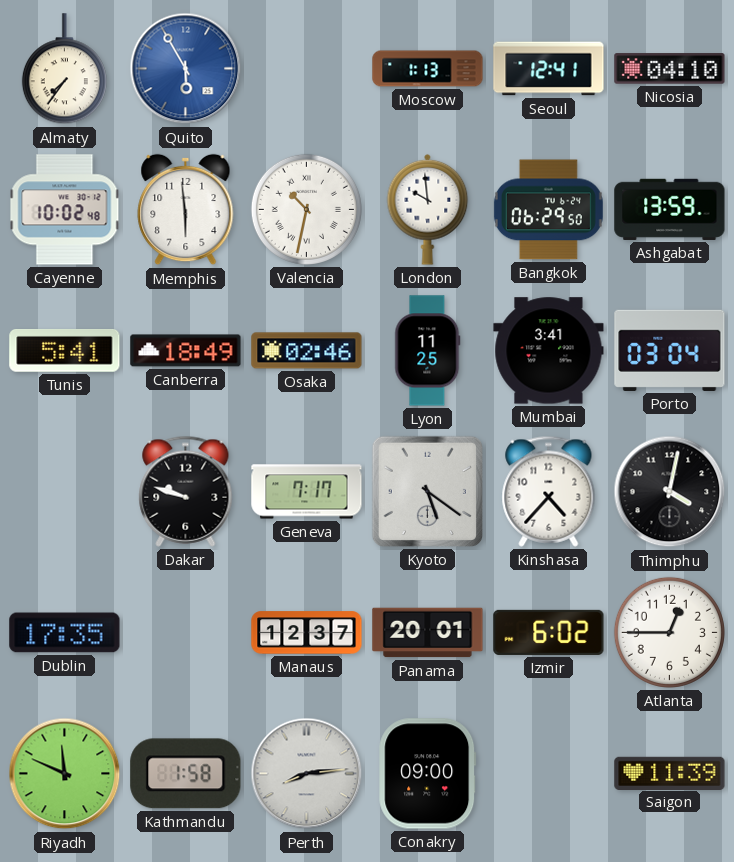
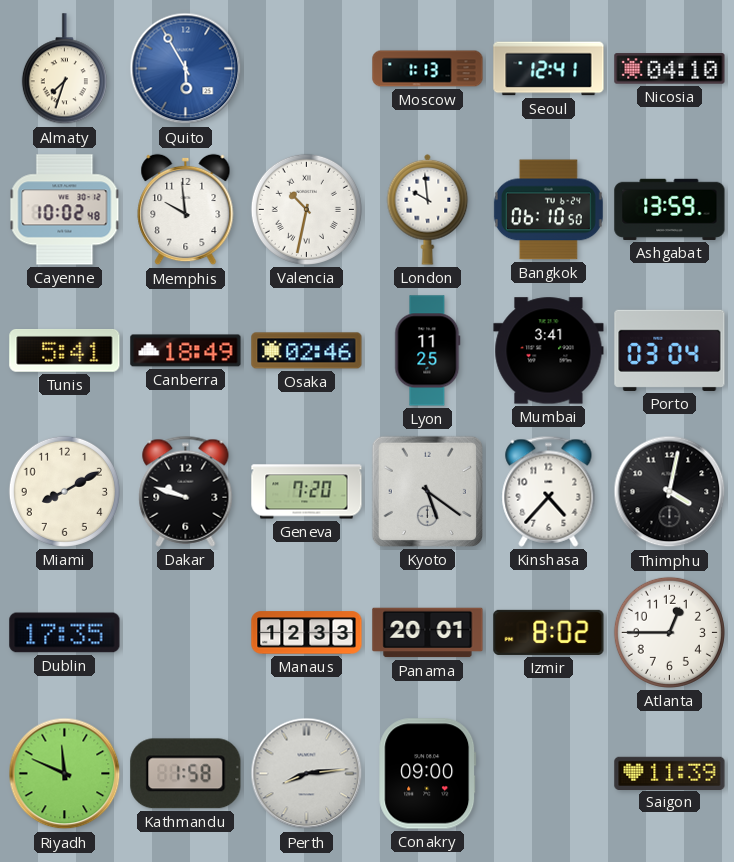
Almaty: 7:36 -> 7:33
Memphis: 5:59 -> 9:59
Bangkok: 06:29 -> 06:10
Miami: none -> 8:10
Geneva: 7:17 -> 7:20
Manaus: 12:37 -> 12:33
Izmir: 6:02 -> 8:02
